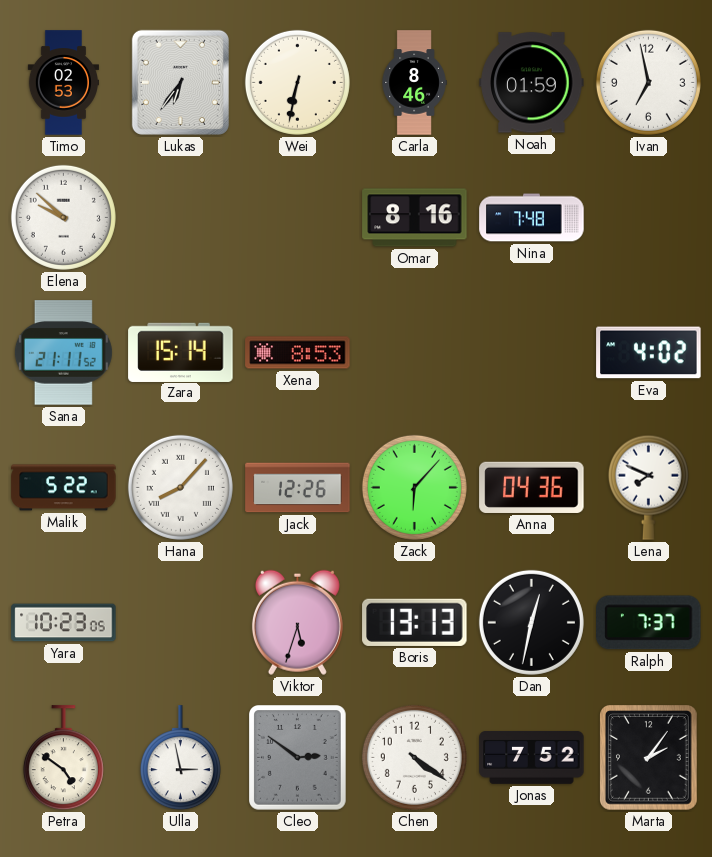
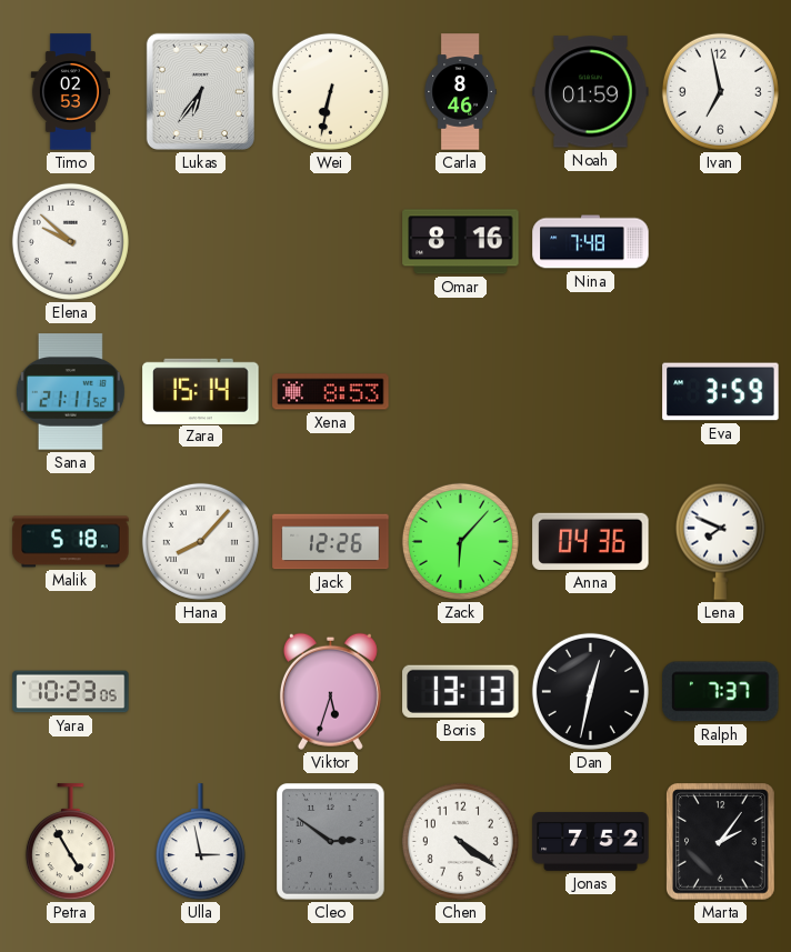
Eva: 4:02 -> 3:59
Malik: 5:22 -> 5:18
Petra: 4:51 -> 4:55
